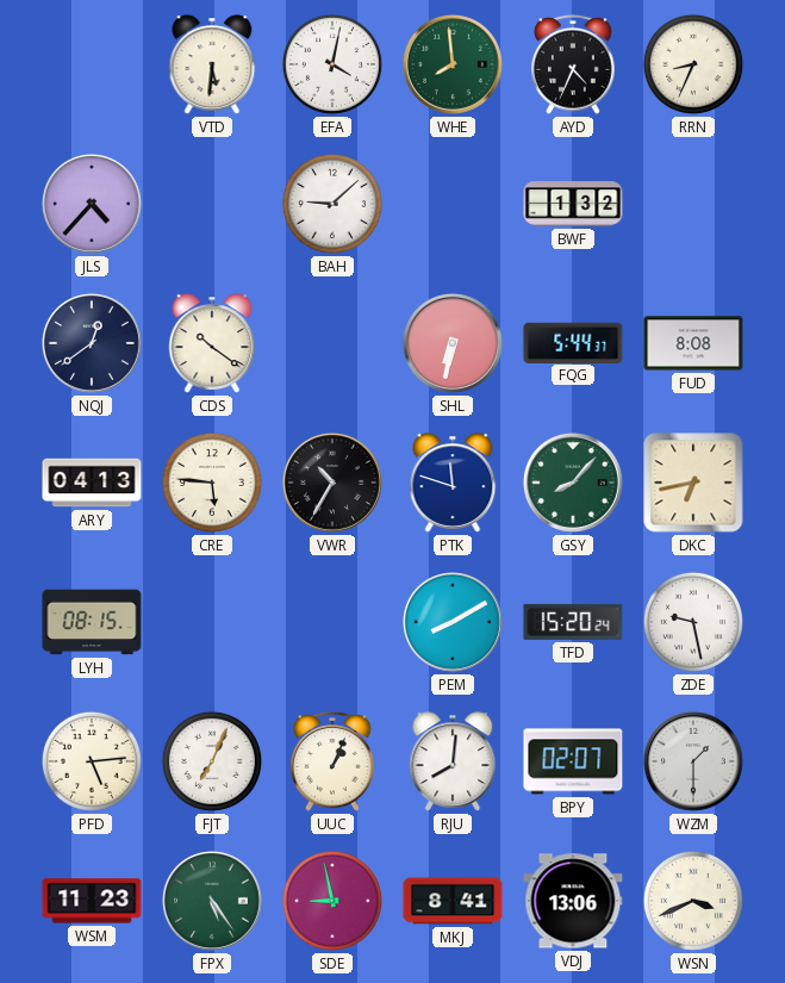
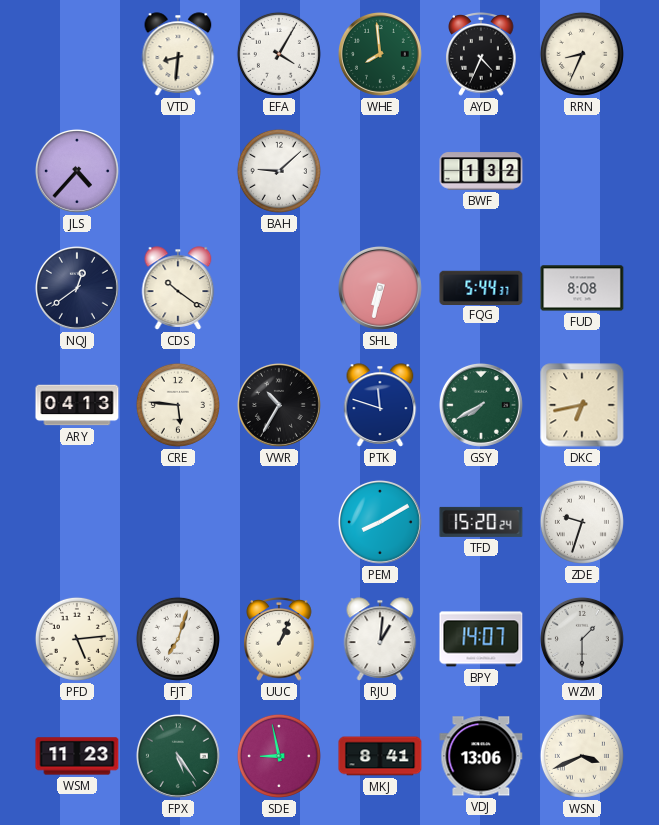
VTD: 5:31 -> 8:31
EFA: 4:02 -> 4:05
GSY: 8:07 -> 7:40
LYH: 08:15 -> none
ZDE: 9:28 -> 9:33
FJT: 7:04 -> 7:03
RJU: 8:01 -> 1:01
BPY: 02:07 -> 14:07
